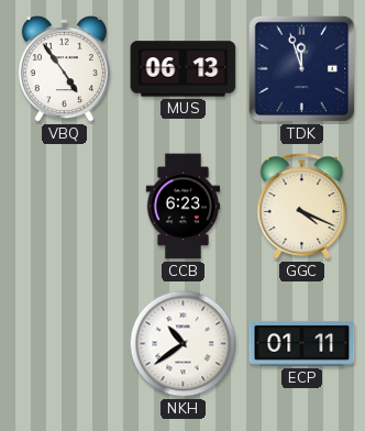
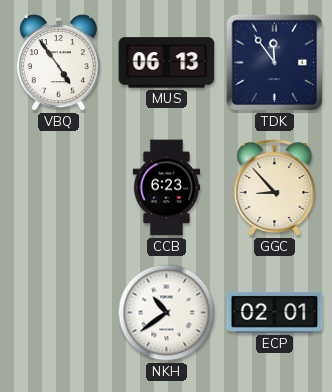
TDK: 11:57 -> 11:54
GGC: 4:19 -> 8:53
ECP: 01:11 -> 02:01
